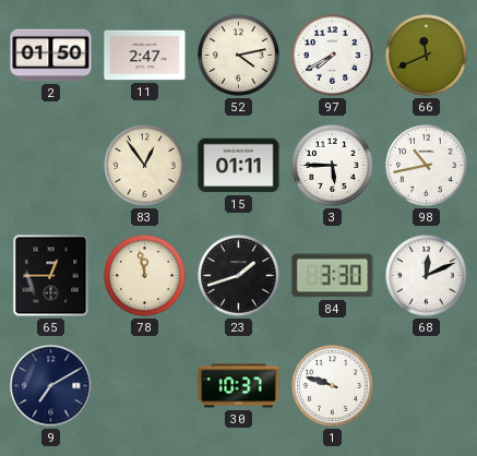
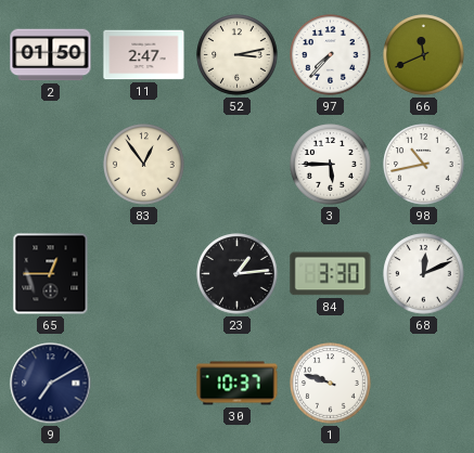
52: 4:13 -> 3:13
97: 7:40 -> 7:37
15: 01:11 -> none
78: 11:58 -> none
23: 1:42 -> 1:14
